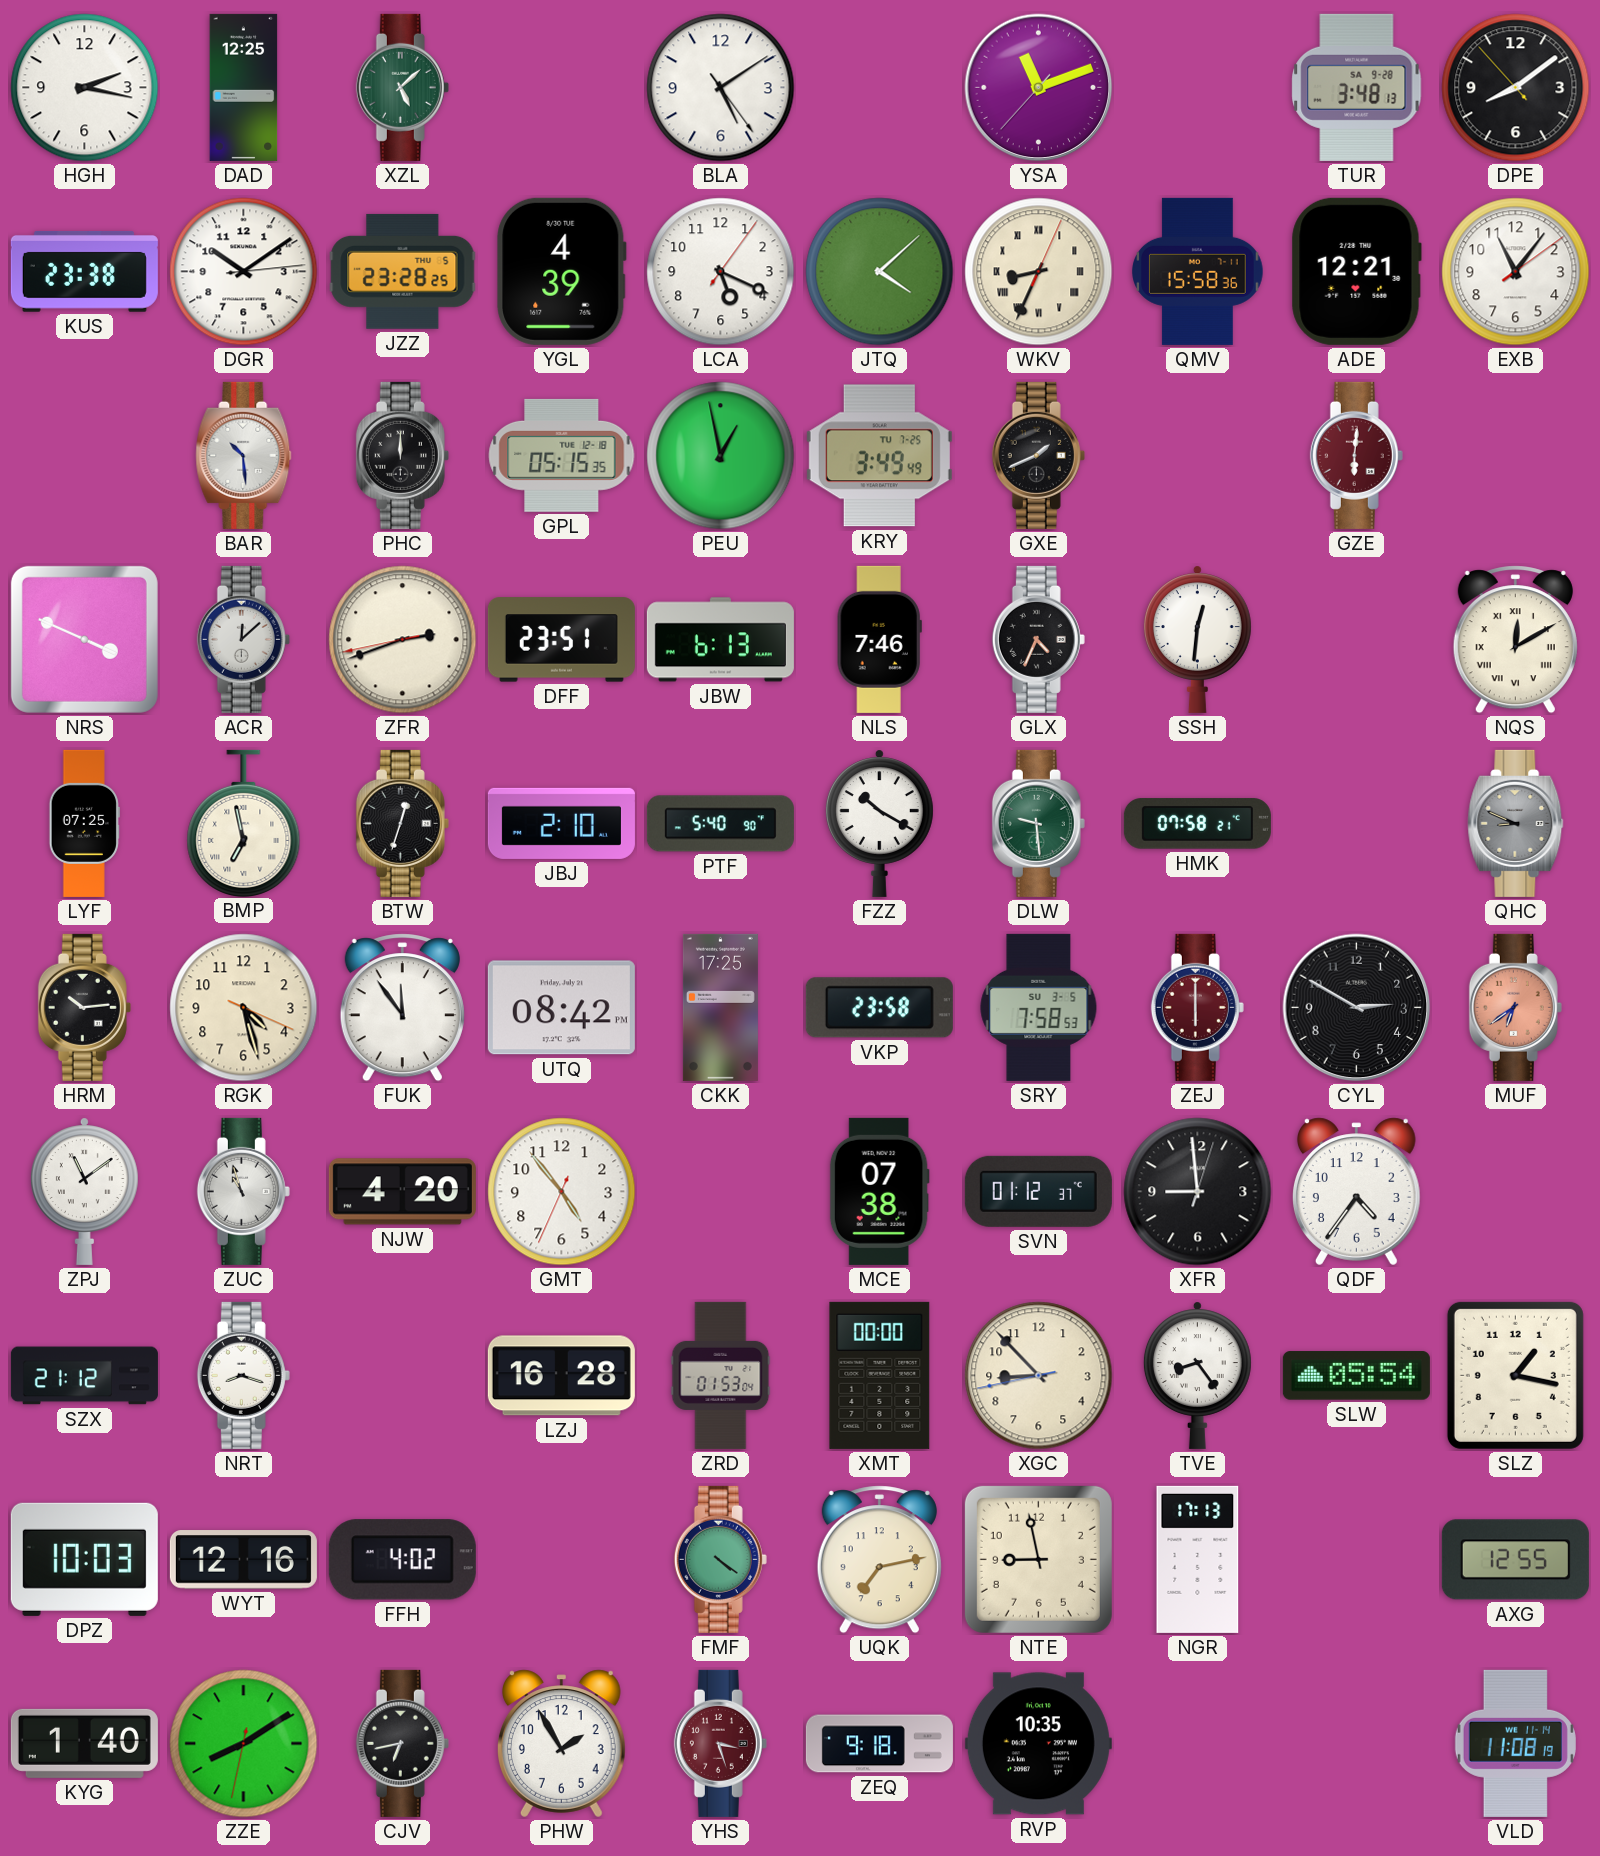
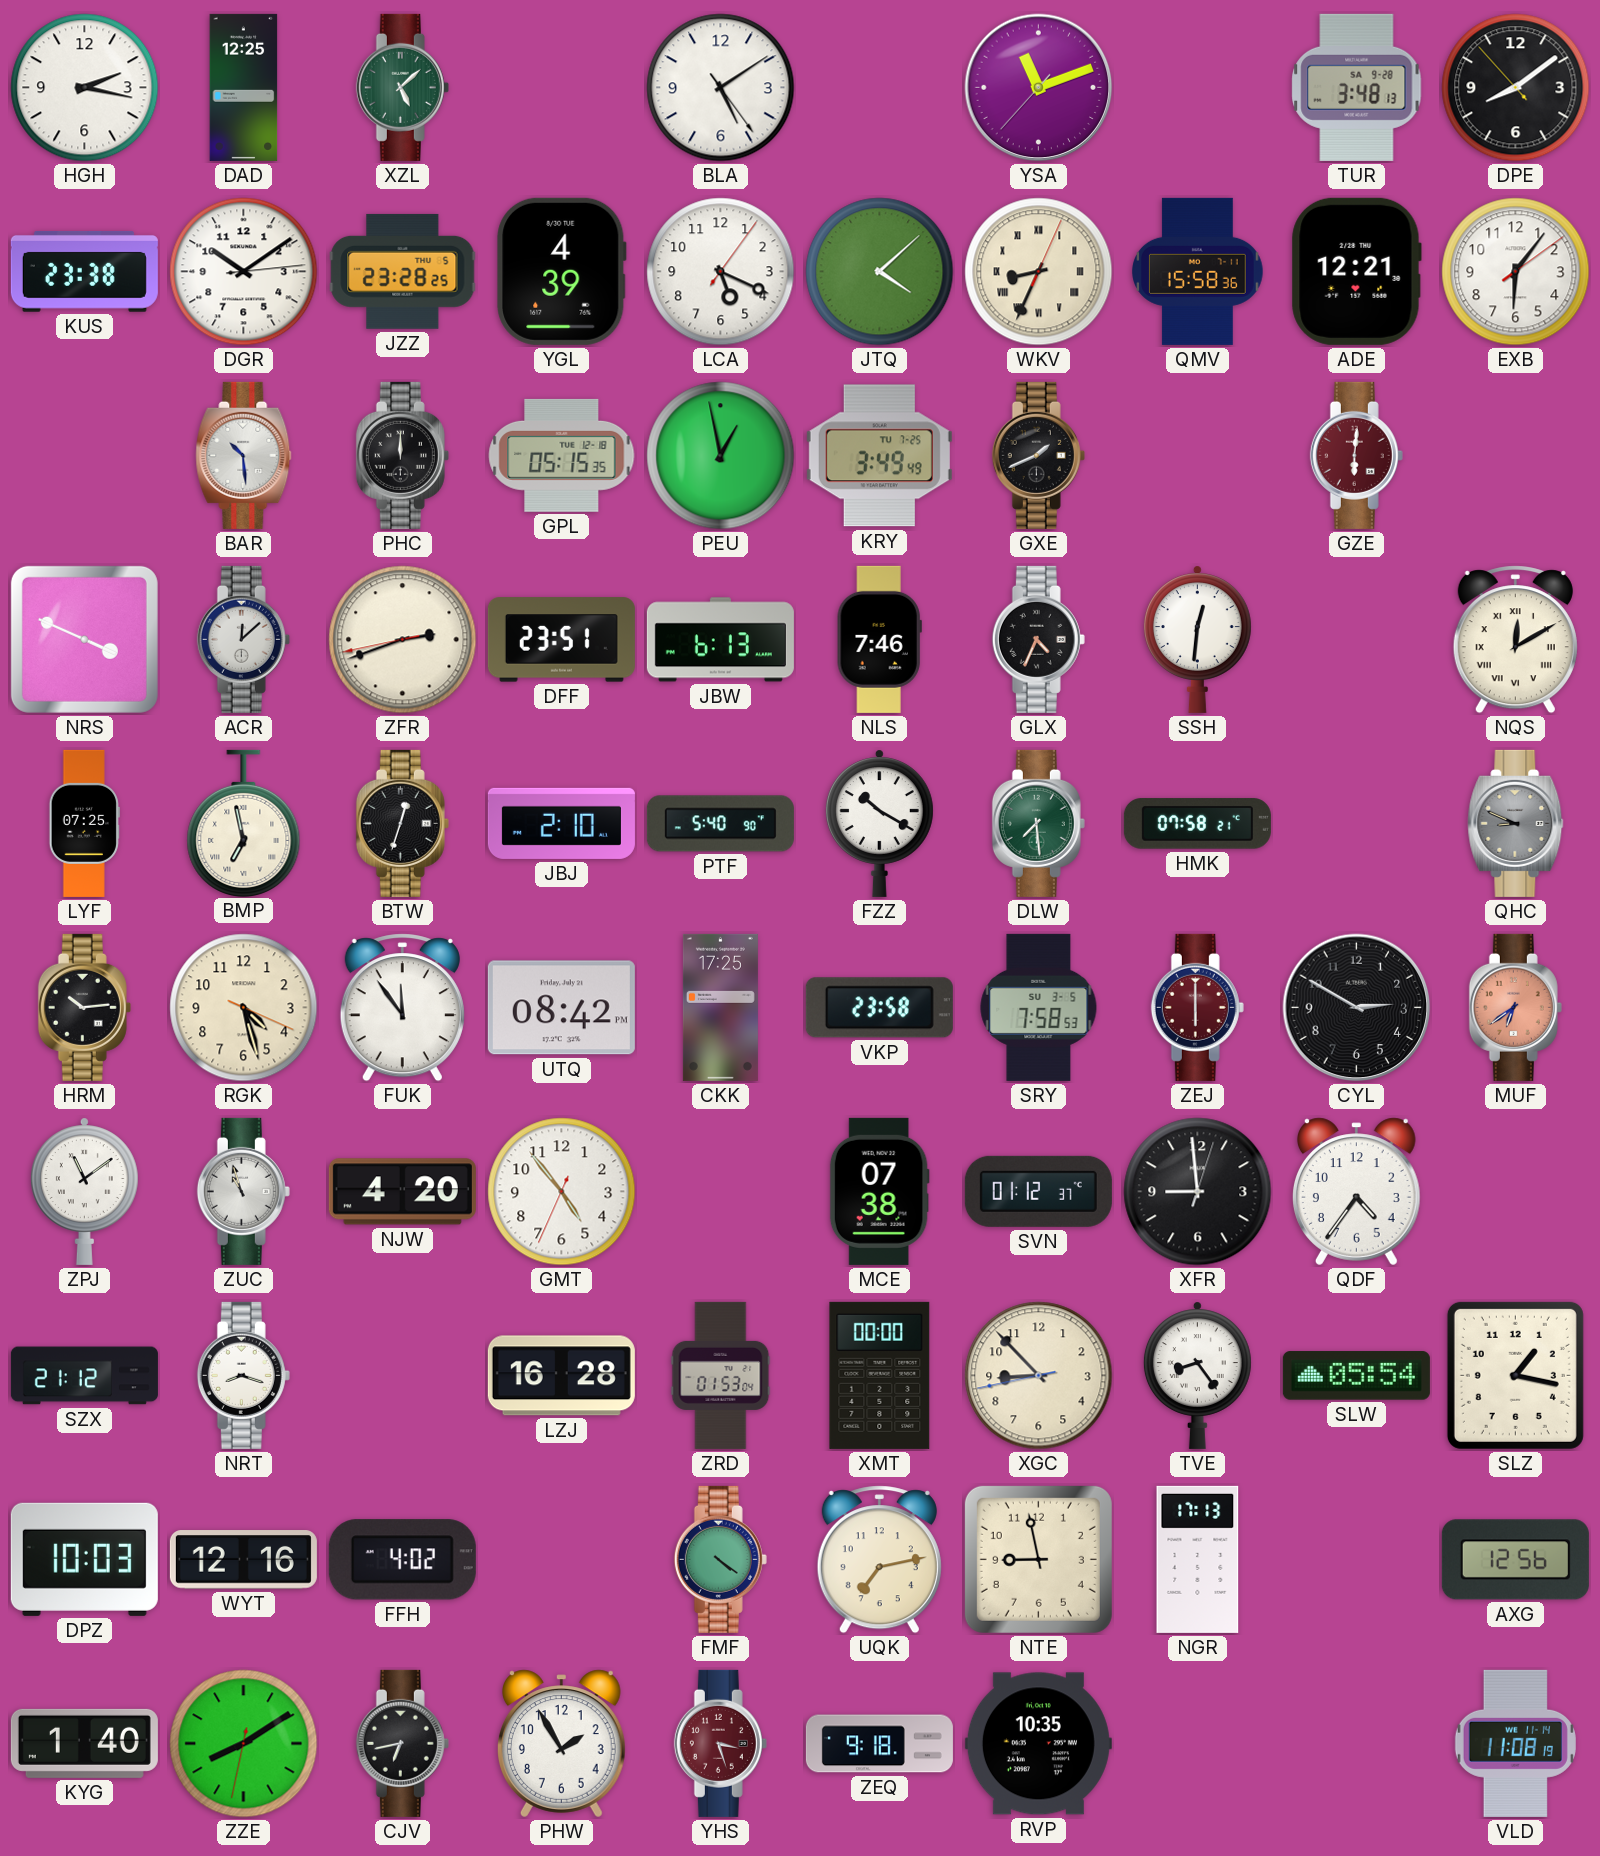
EXB: 11:06 -> 6:06
DLW: 9:29 -> 7:29
AXG: 12:55 -> 12:56
